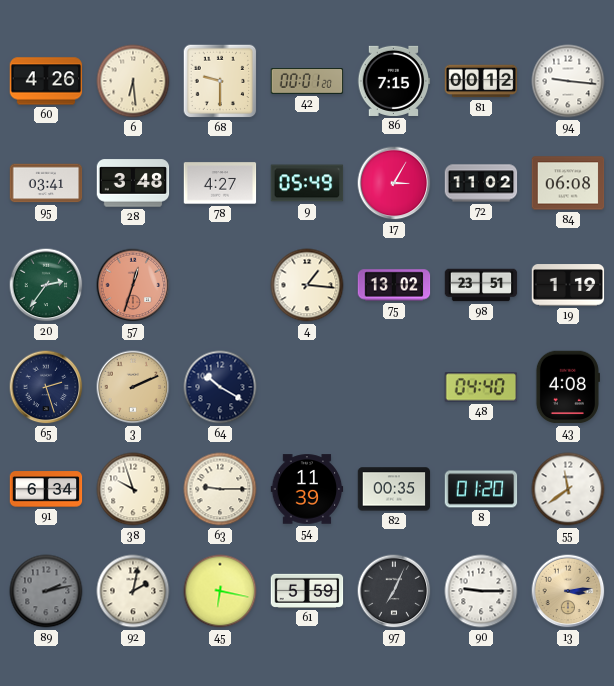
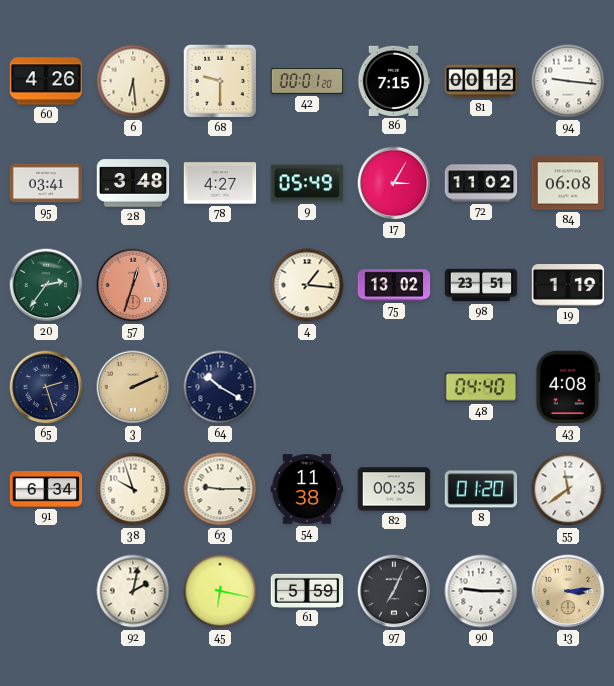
54: 11:39 -> 11:38
89: 2:13 -> none
